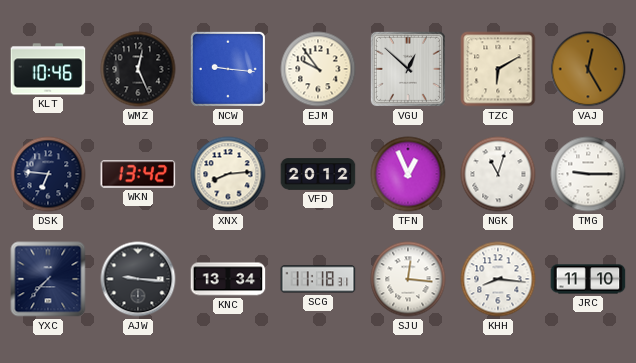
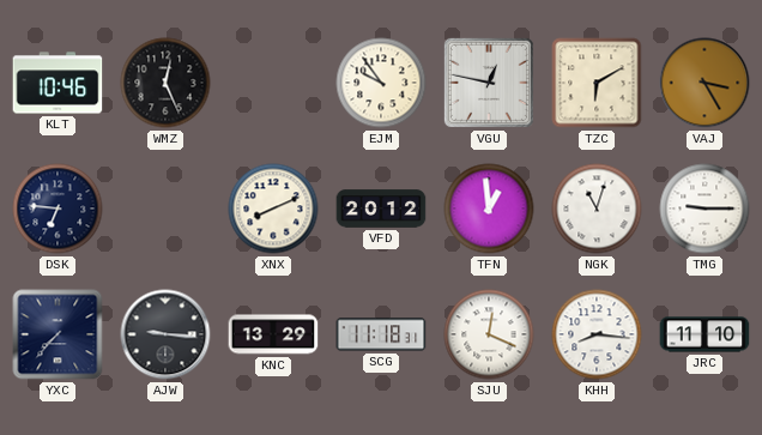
NCW: 9:16 -> none
VGU: 12:52 -> 12:47
VAJ: 12:25 -> 3:25
WKN: 13:42 -> none
XNX: 8:14 -> 8:11
TFN: 12:56 -> 12:59
KNC: 13:34 -> 13:29
SJU: 12:16 -> 12:19
